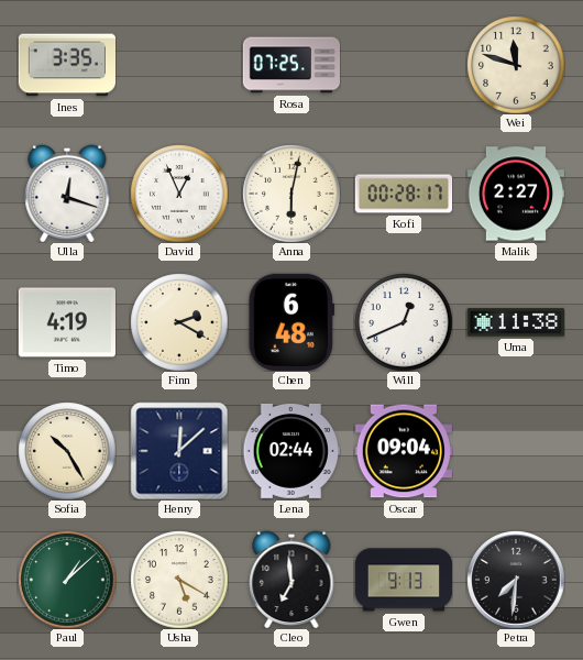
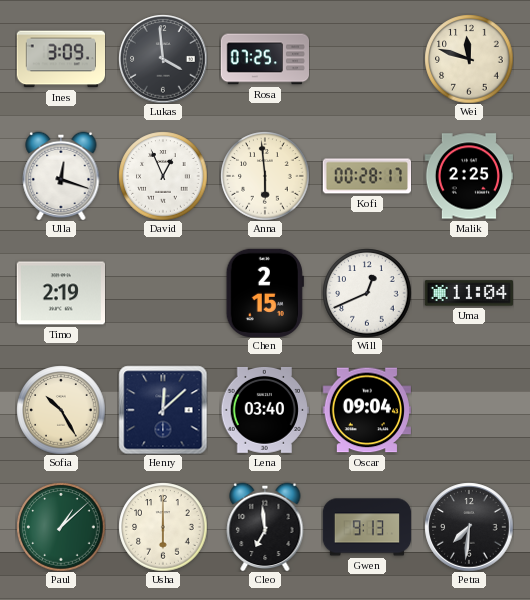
Ines: 3:35 -> 3:09
Lukas: none -> 3:59
Anna: 6:02 -> 5:59
Malik: 2:27 -> 2:25
Timo: 4:19 -> 2:19
Finn: 2:20 -> none
Chen: 6:48 -> 2:15
Uma: 11:38 -> 11:04
Lena: 02:44 -> 03:40
Usha: 5:20 -> 6:00
